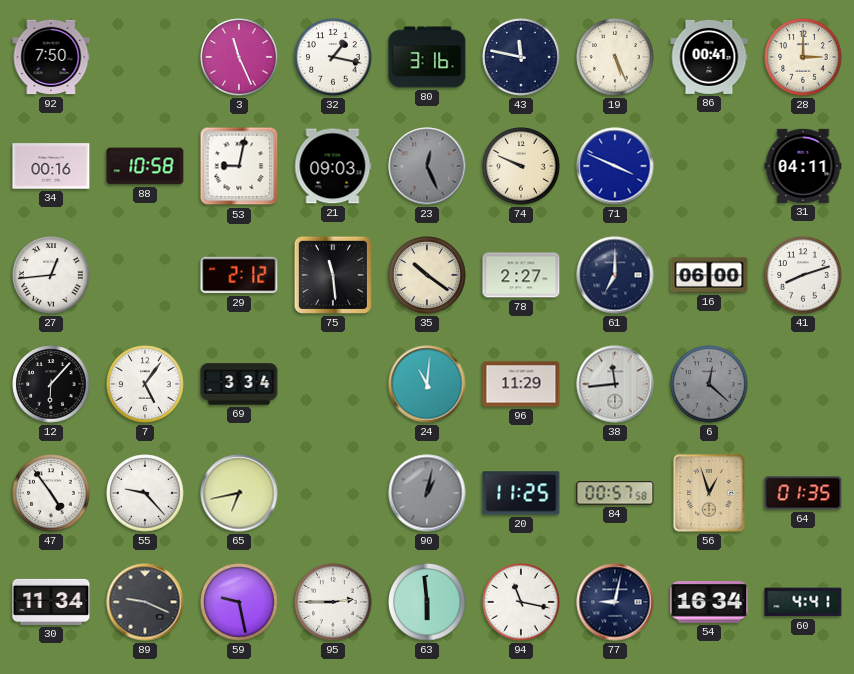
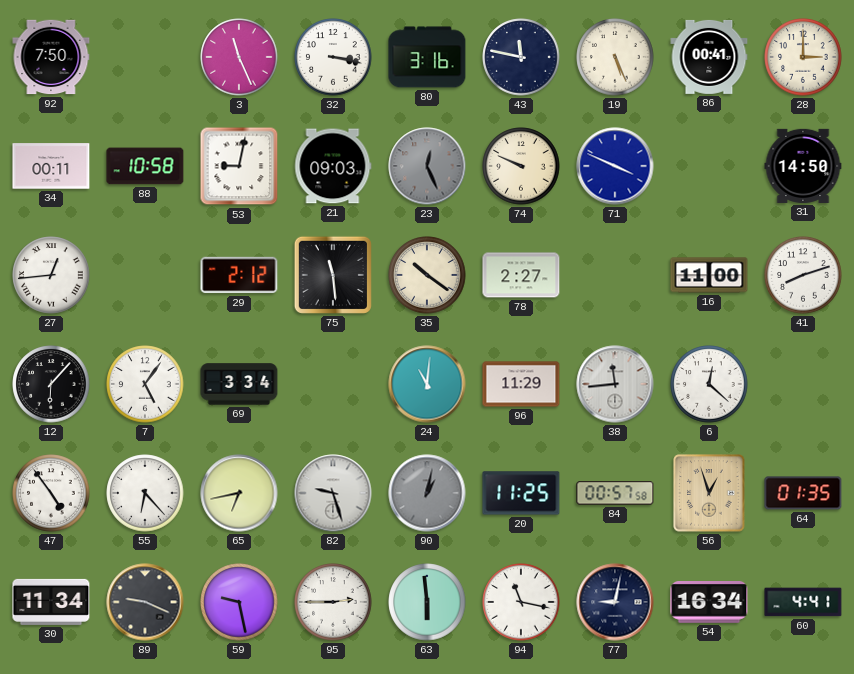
32: 1:17 -> 3:17
34: 00:16 -> 00:11
31: 04:11 -> 14:50
61: 7:00 -> none
16: 06:00 -> 11:00
6 dial: grey -> white
55: 9:23 -> 6:23
82: none -> 9:27
